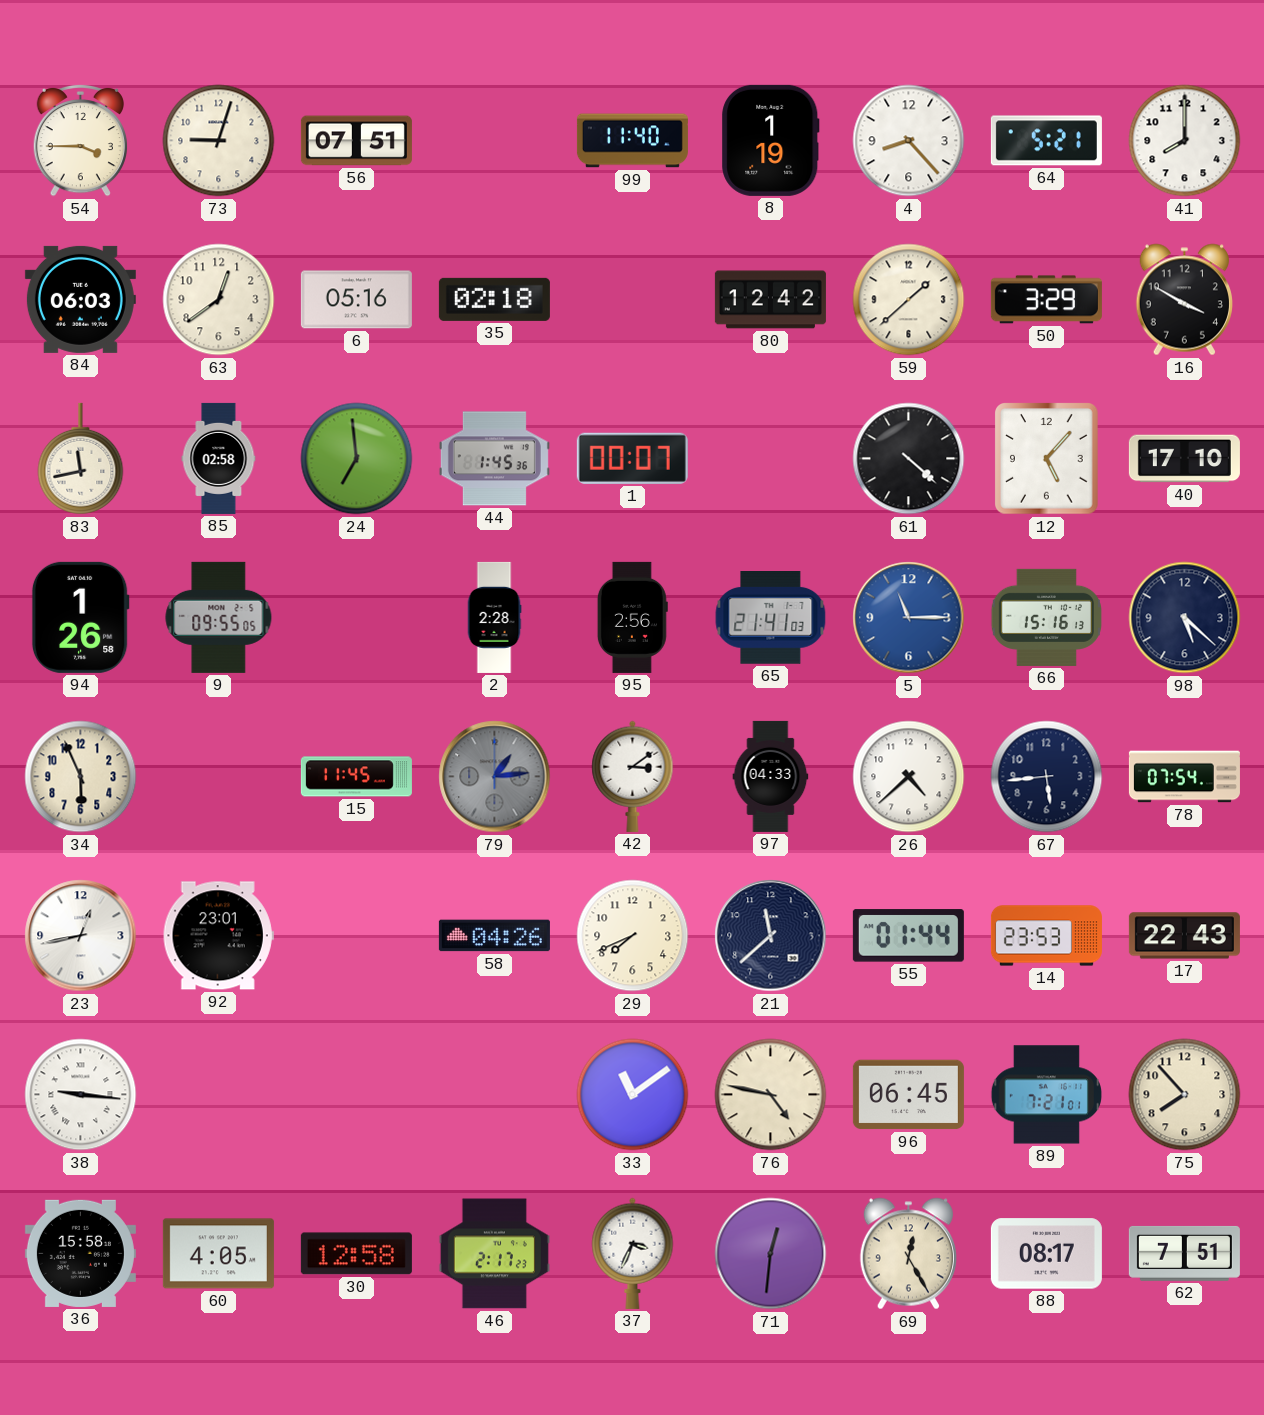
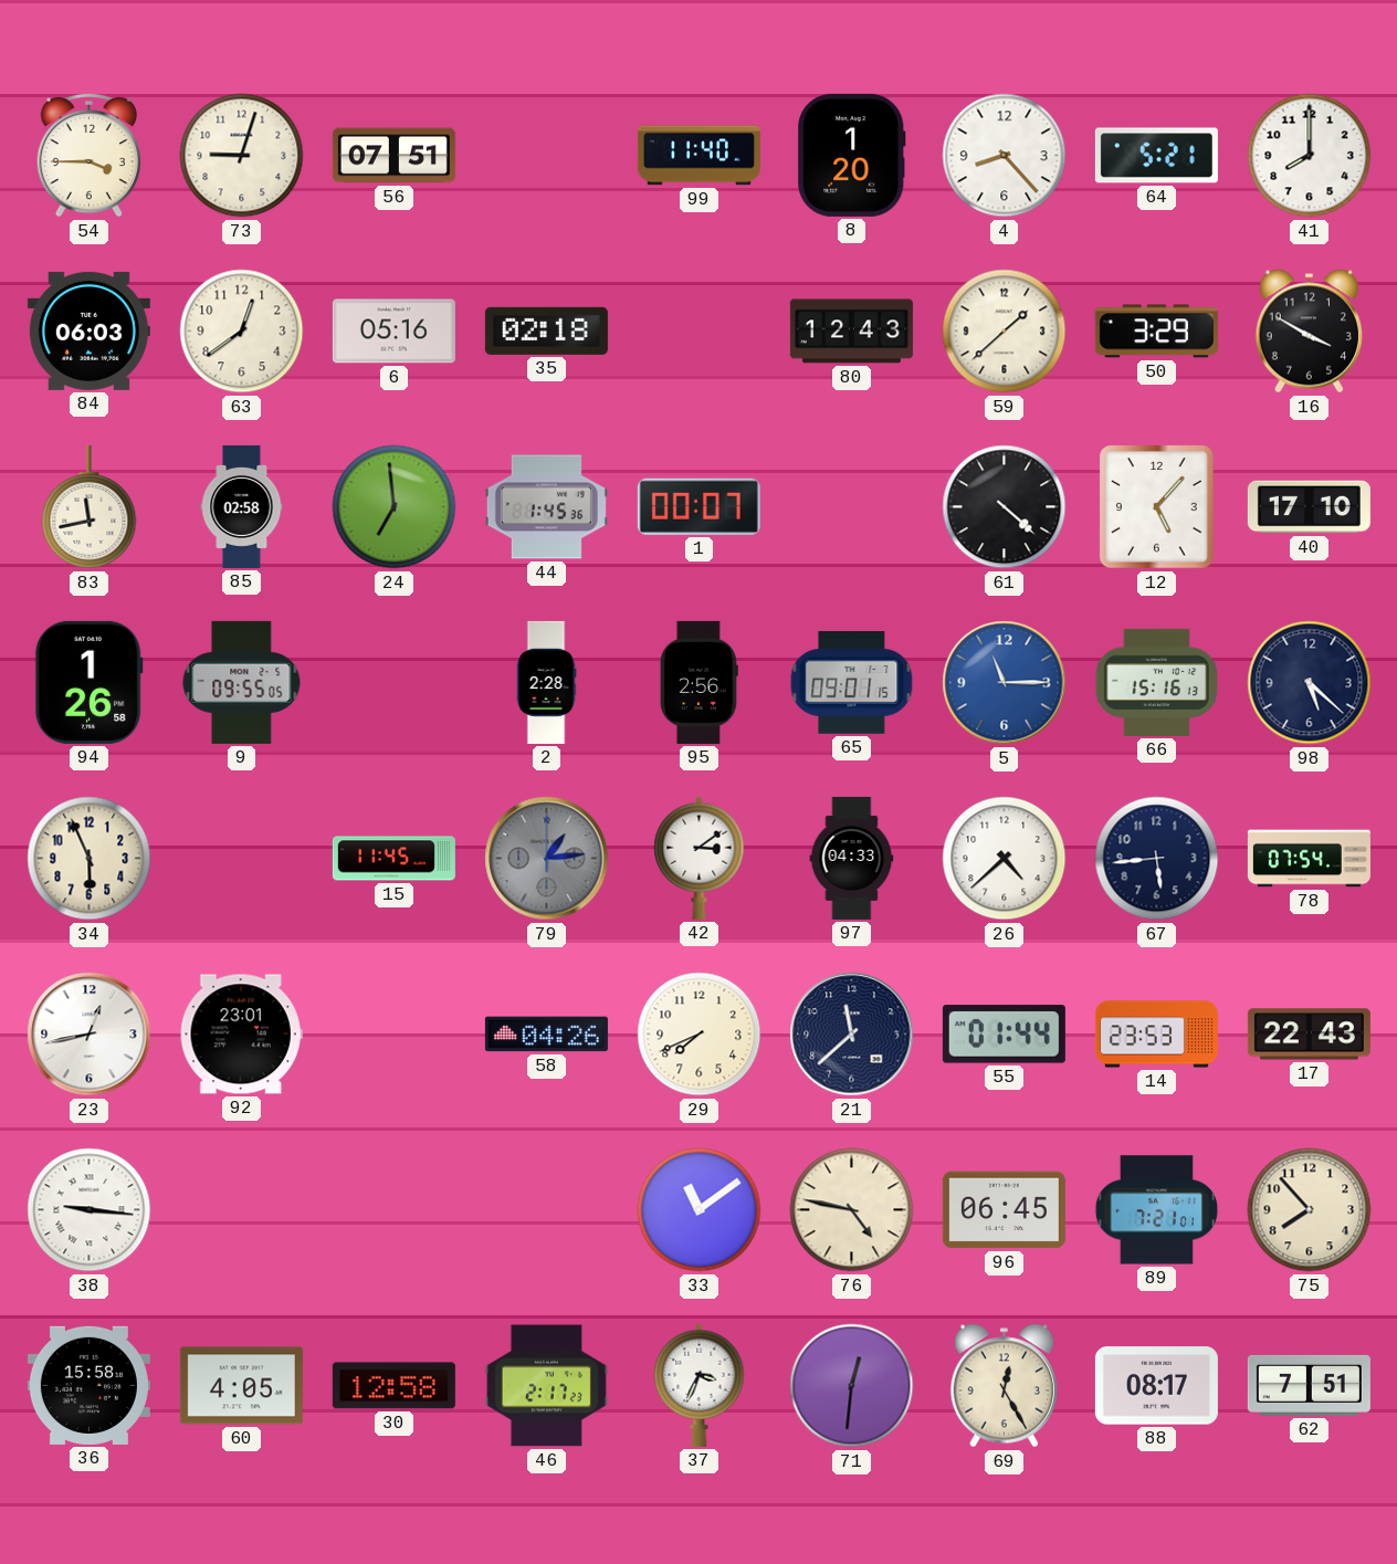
8: 1:19 -> 1:20
80: 12:42 -> 12:43
65: 21:41 -> 09:01
